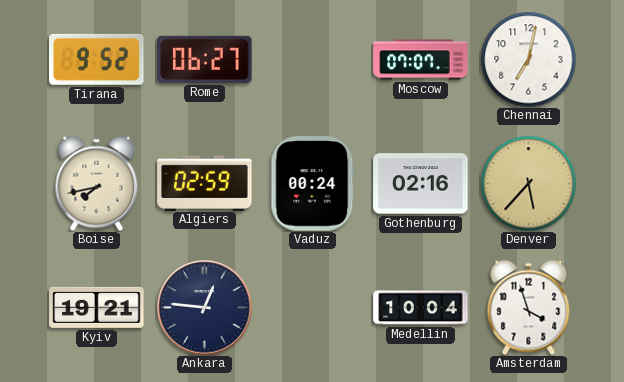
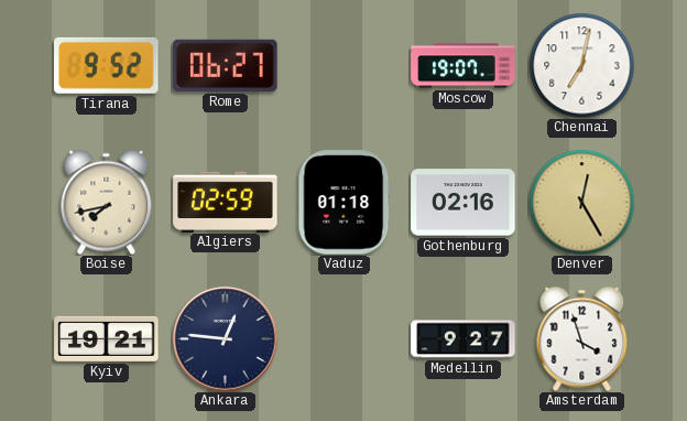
Moscow: 07:07 -> 19:07
Vaduz: 00:24 -> 01:18
Denver: 5:37 -> 12:25
Medellin: 10:04 -> 9:27
